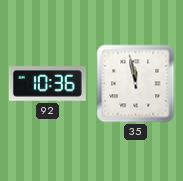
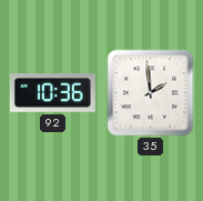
35: 11:58 -> 1:59
